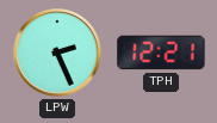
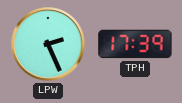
TPH: 12:21 -> 17:39
